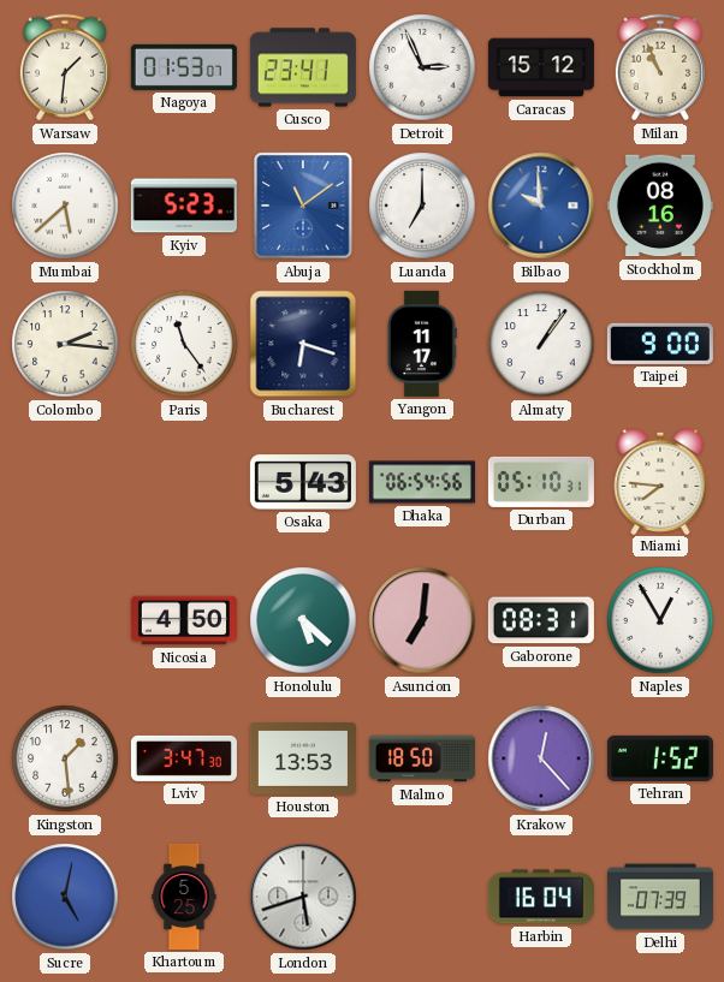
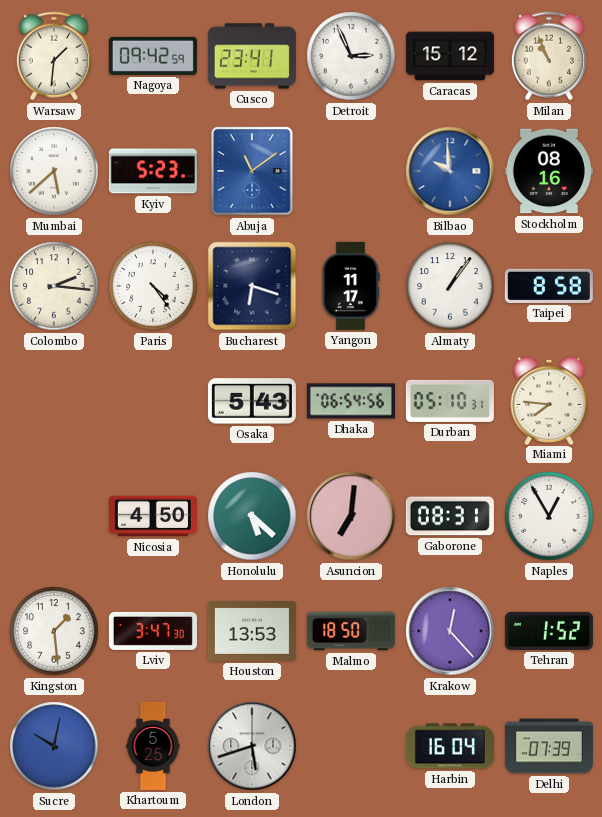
Nagoya: 01:53 -> 09:42
Luanda: 7:00 -> none
Paris: 11:24 -> 4:24
Taipei: 9:00 -> 8:58
Sucre: 5:02 -> 10:02
